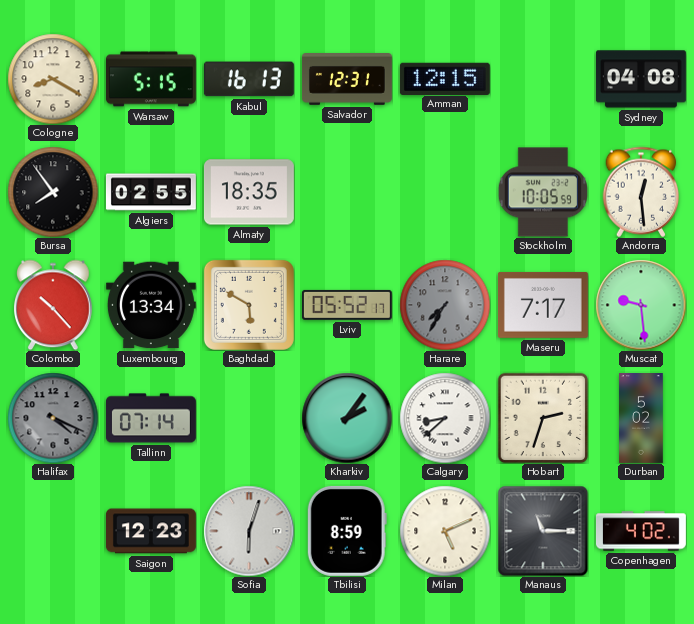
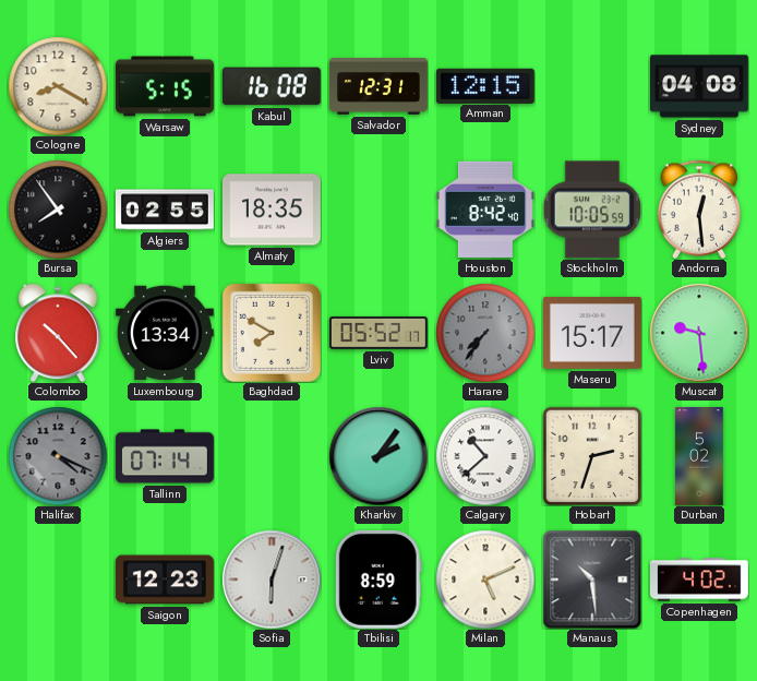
Kabul: 16:13 -> 16:08
Houston: none -> 8:42
Baghdad: 5:50 -> 7:50
Harare: 7:35 -> 7:36
Maseru: 7:17 -> 15:17
Calgary: 8:38 -> 10:38
Manaus: 11:15 -> 10:29
